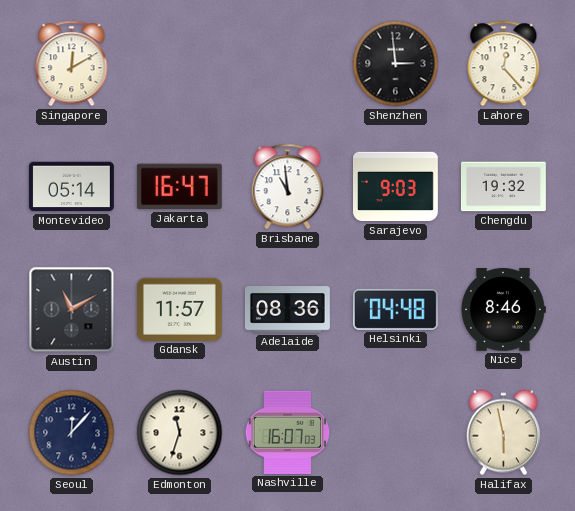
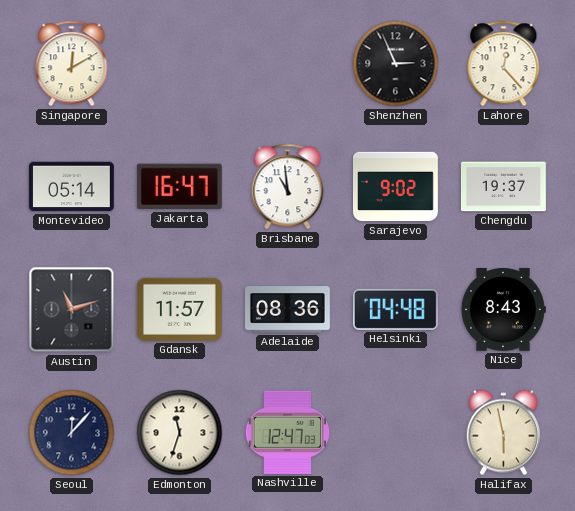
Shenzhen: 2:59 -> 2:56
Sarajevo: 9:03 -> 9:02
Chengdu: 19:32 -> 19:37
Austin: 11:10 -> 11:12
Nice: 8:46 -> 8:43
Nashville: 16:07 -> 12:47
